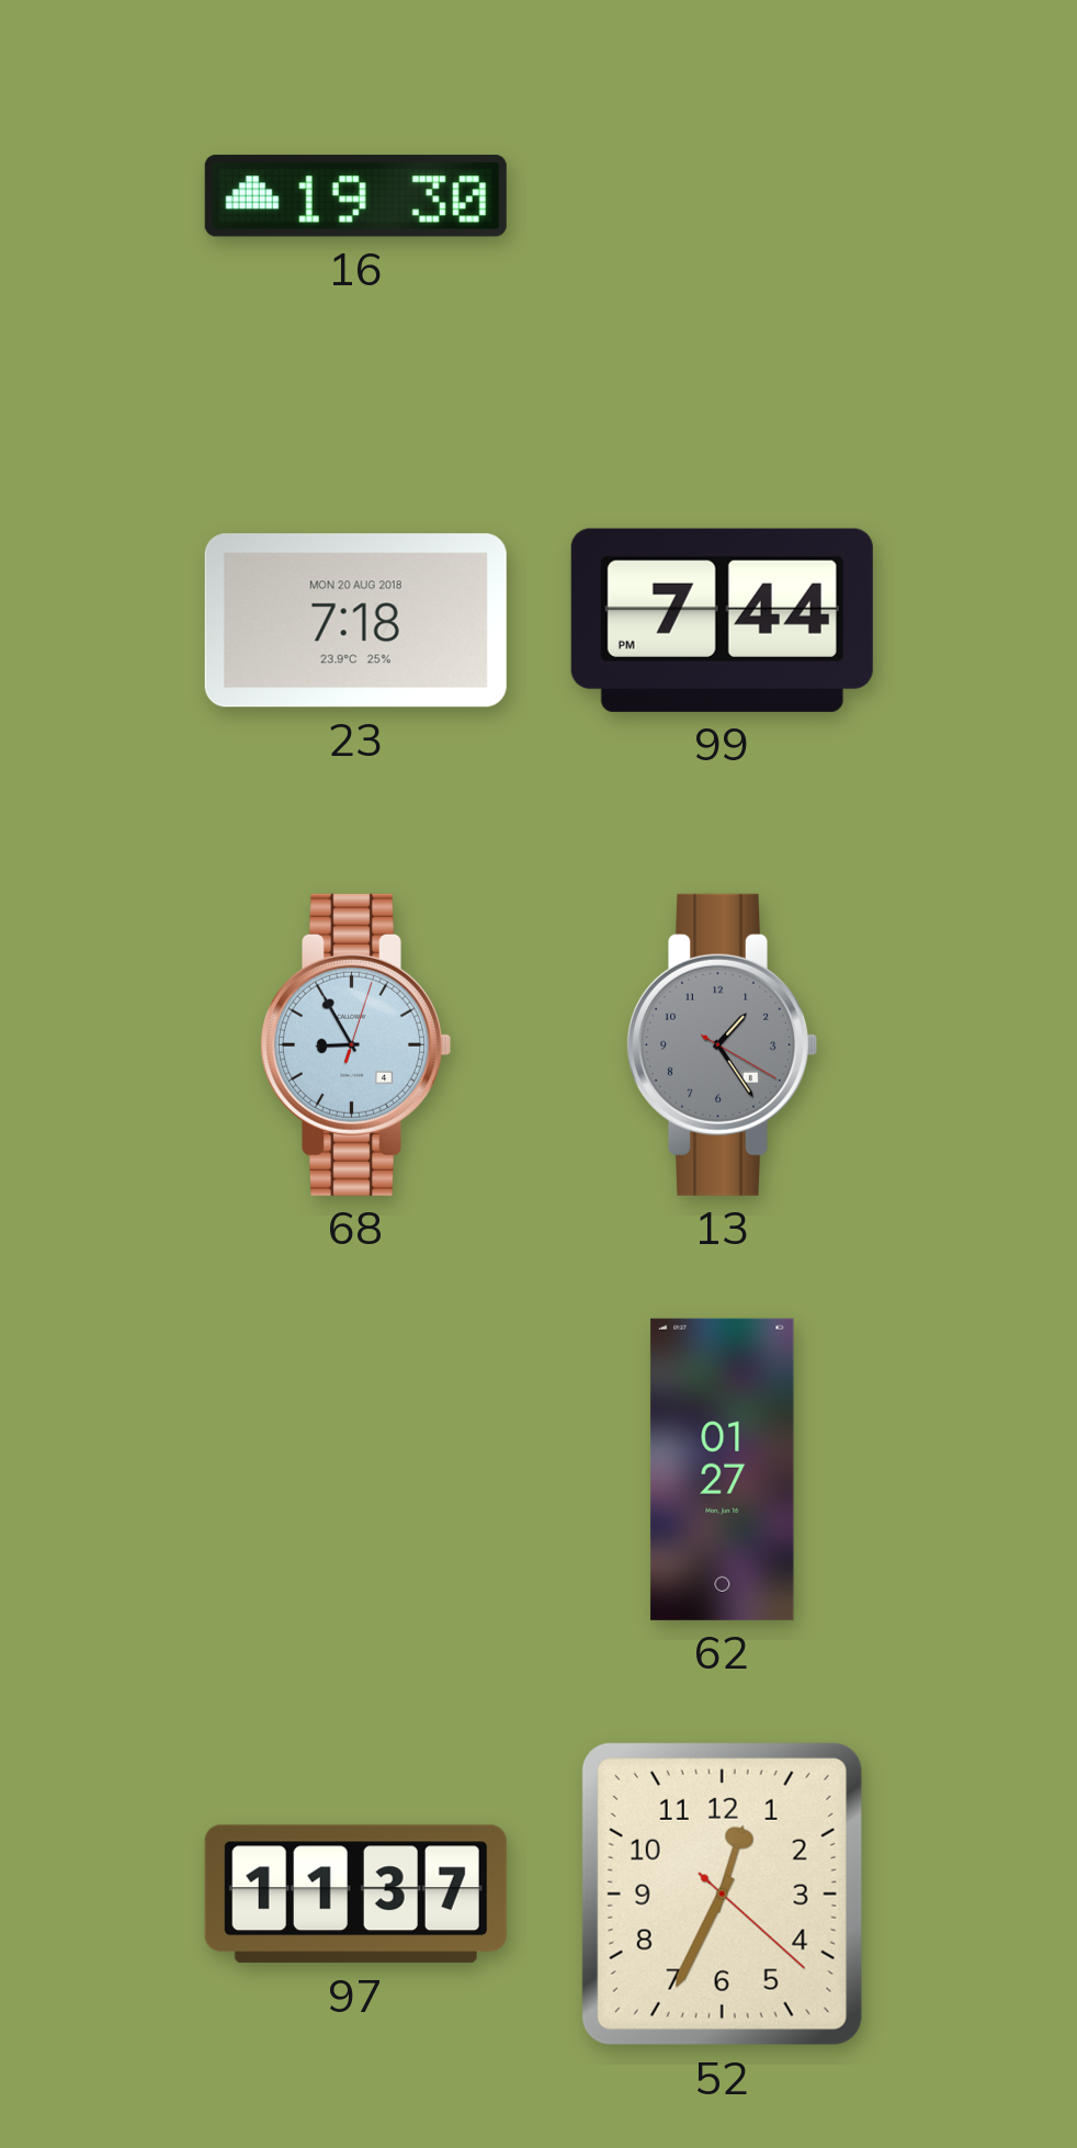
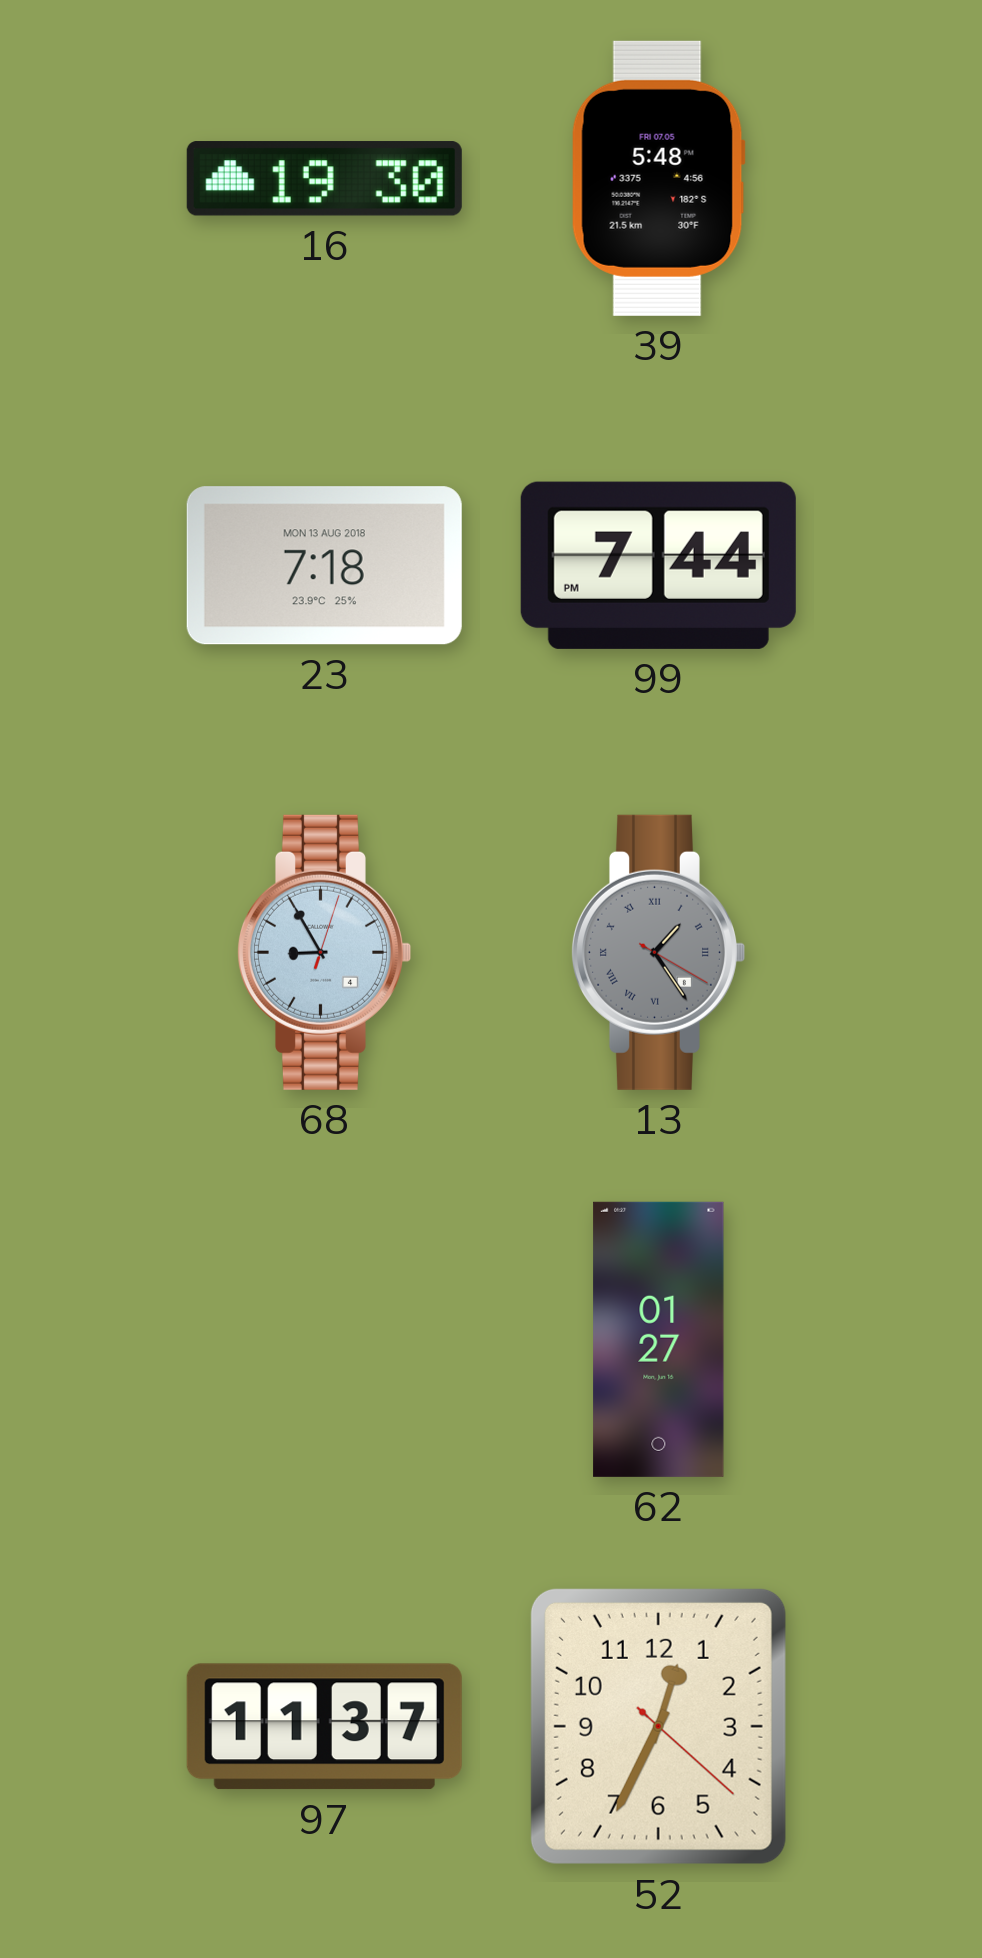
39: none -> 5:48
23 date: MON 20 AUG 2018 -> MON 13 AUG 2018
13 numerals: Arabic -> Roman
